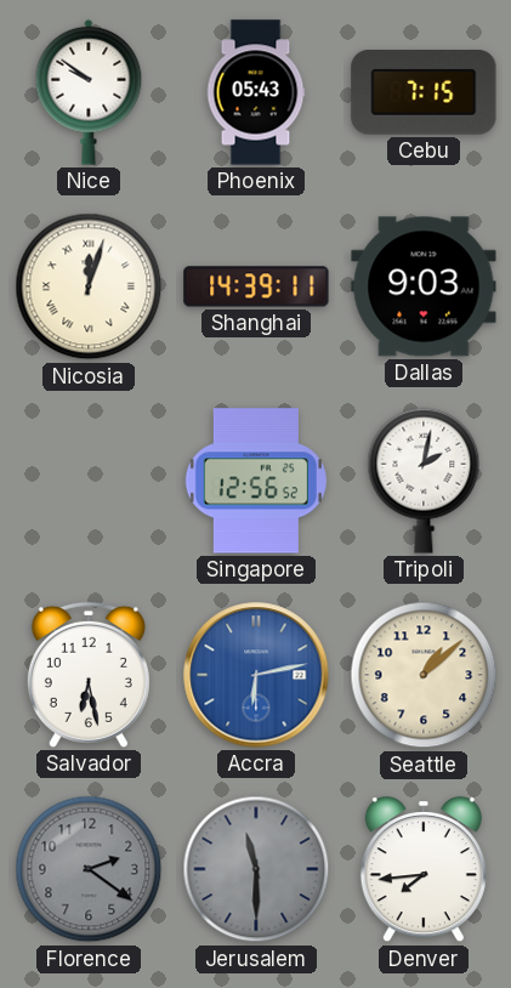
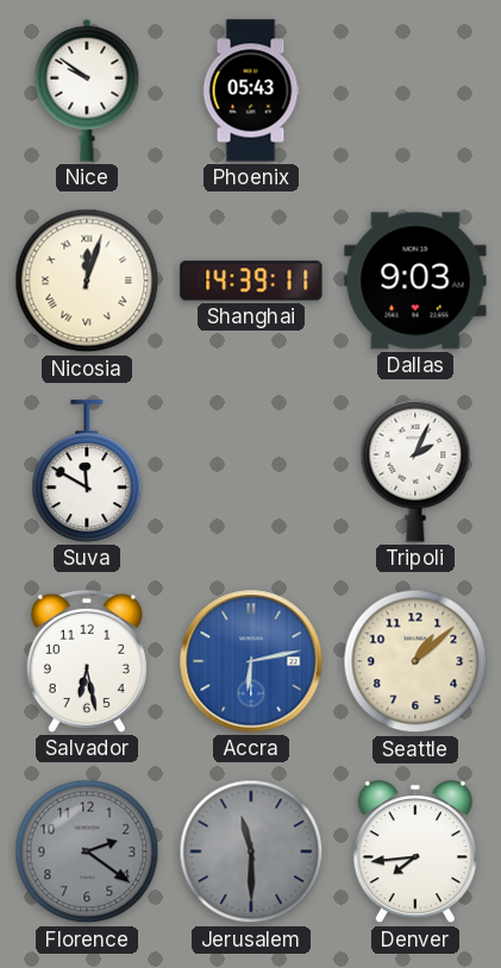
Cebu: 7:15 -> none
Suva: none -> 11:50
Singapore: 12:56 -> none
Tripoli: 2:02 -> 2:04
